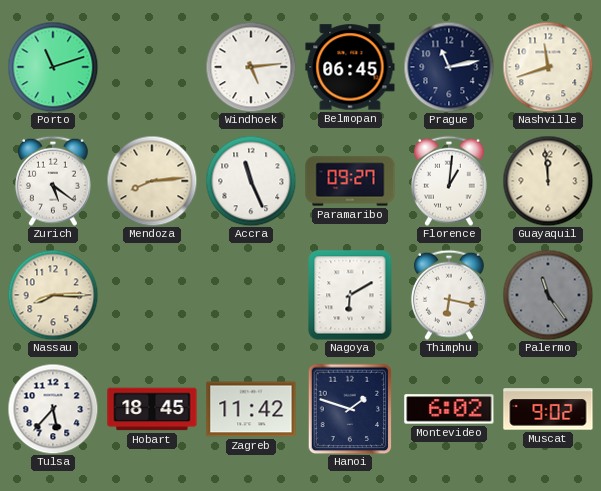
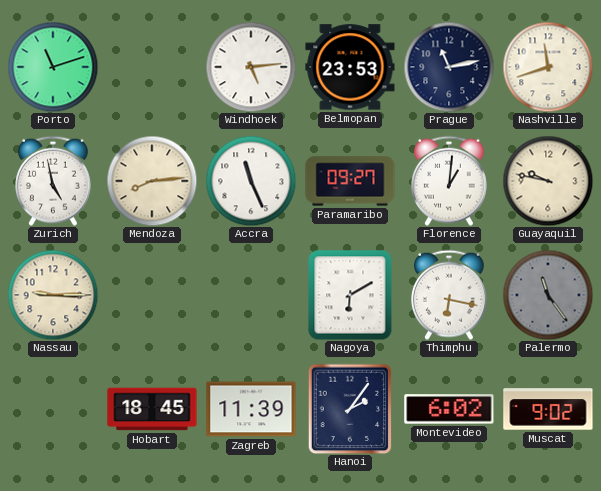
Belmopan: 06:45 -> 23:53
Zurich: 5:21 -> 4:58
Guayaquil: 11:59 -> 9:47
Nassau: 8:15 -> 9:15
Tulsa: 5:37 -> none
Zagreb: 11:42 -> 11:39
Hanoi: 1:48 -> 2:06
